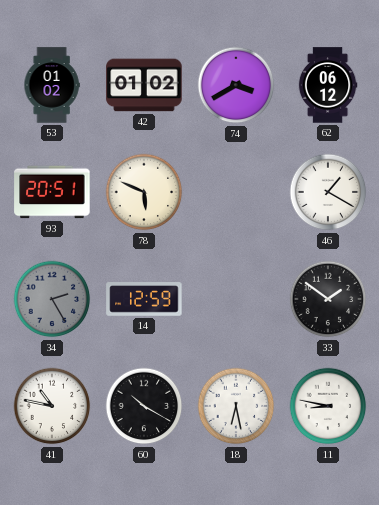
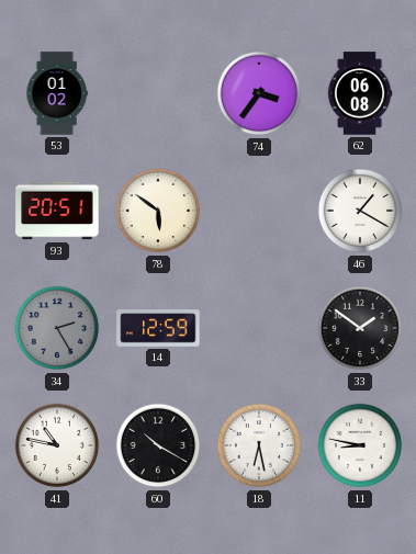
42: 01:02 -> none
74: 3:40 -> 3:36
62: 06:12 -> 06:08
78: 5:49 -> 5:51
